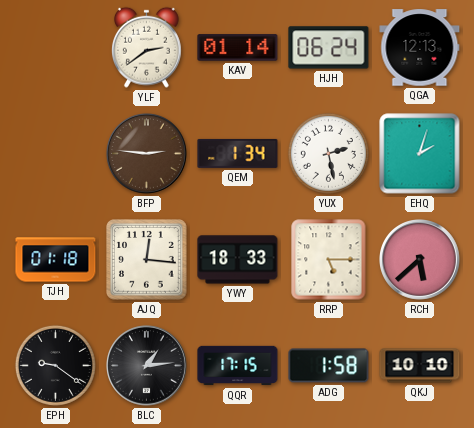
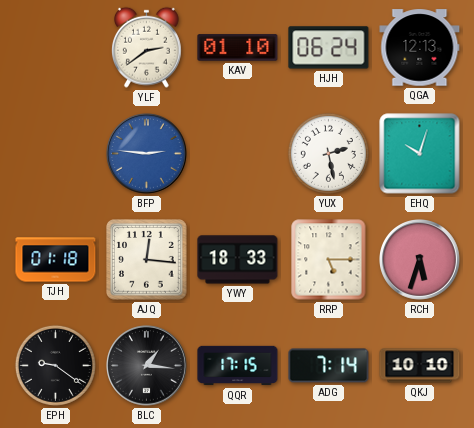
KAV: 01:14 -> 01:10
BFP dial: brown -> blue
QEM: 1:34 -> none
EHQ: 2:03 -> 10:03
RCH: 5:38 -> 5:33
BLC: 1:14 -> 1:16
ADG: 1:58 -> 7:14
